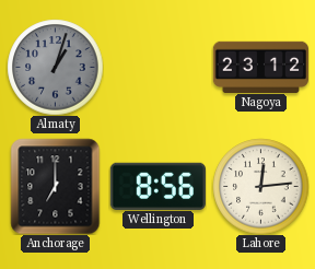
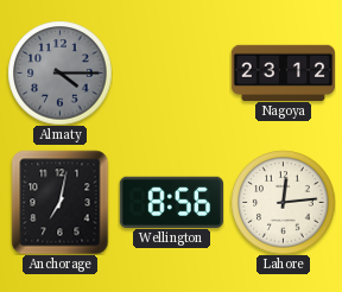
Almaty: 1:03 -> 4:15
Anchorage: 7:00 -> 7:02
